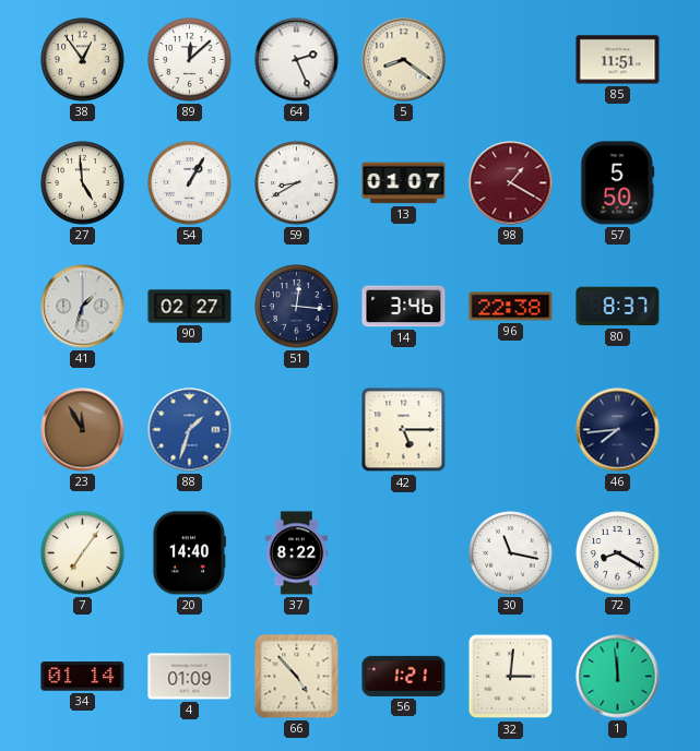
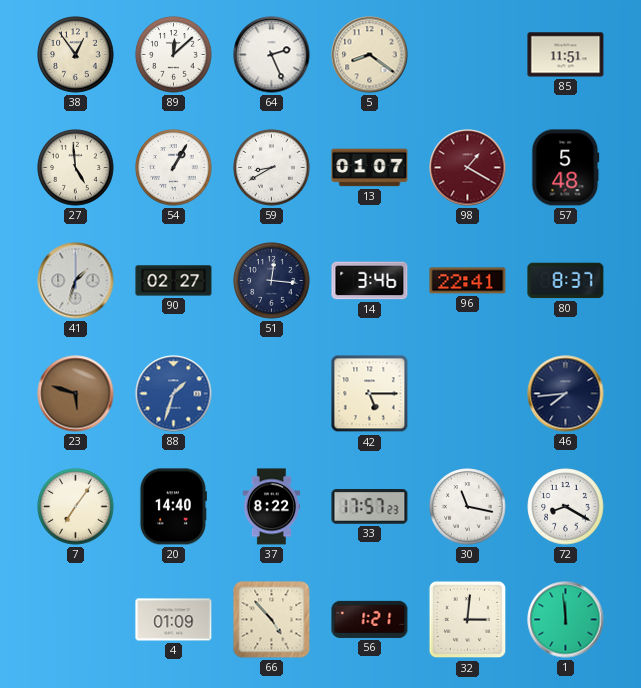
57: 5:50 -> 5:48
96: 22:38 -> 22:41
23: 11:55 -> 5:48
33: none -> 17:57
34: 01:14 -> none
